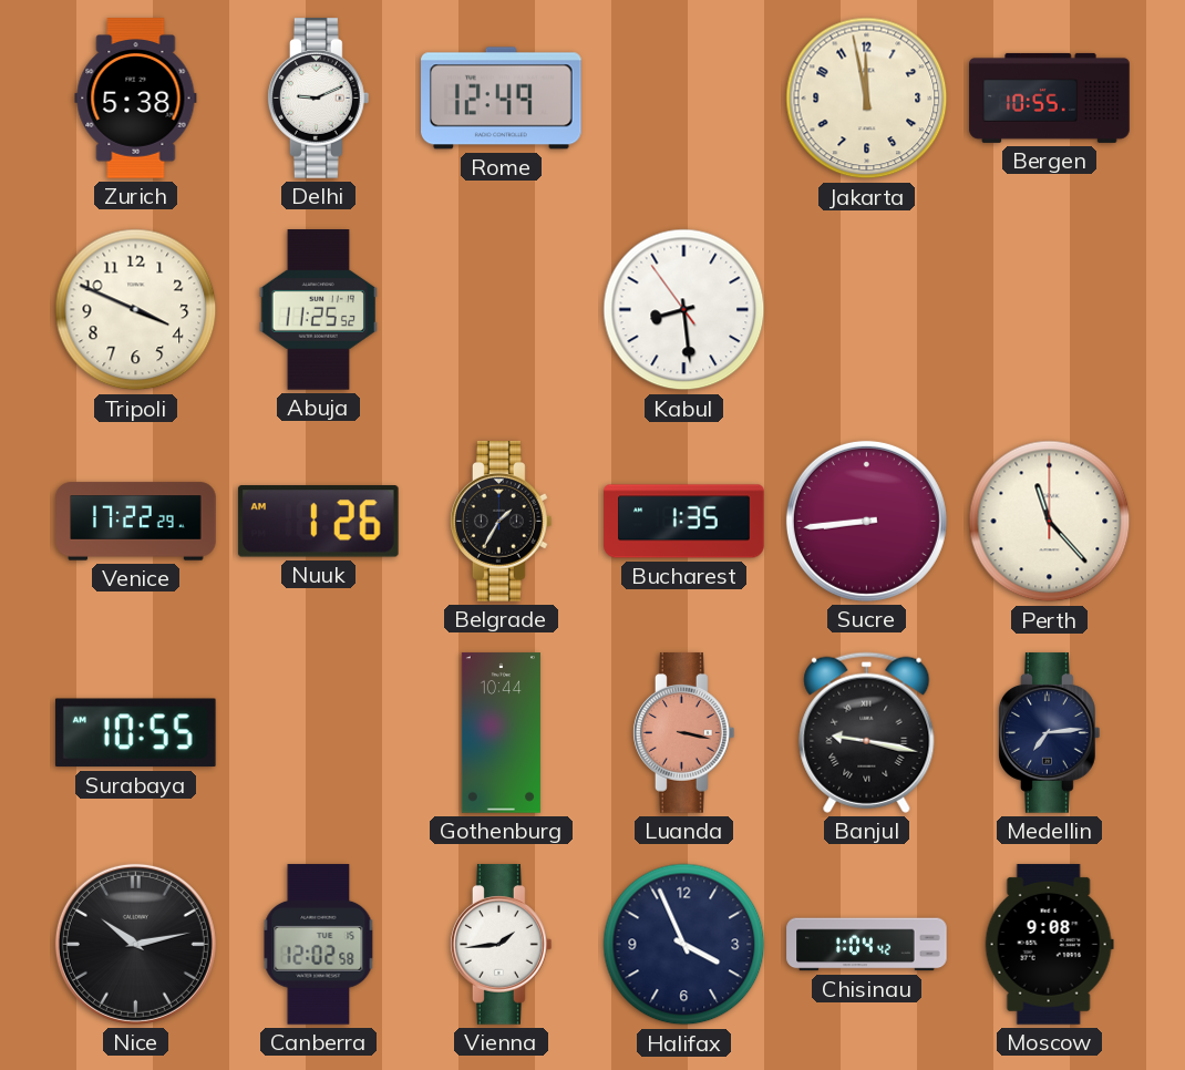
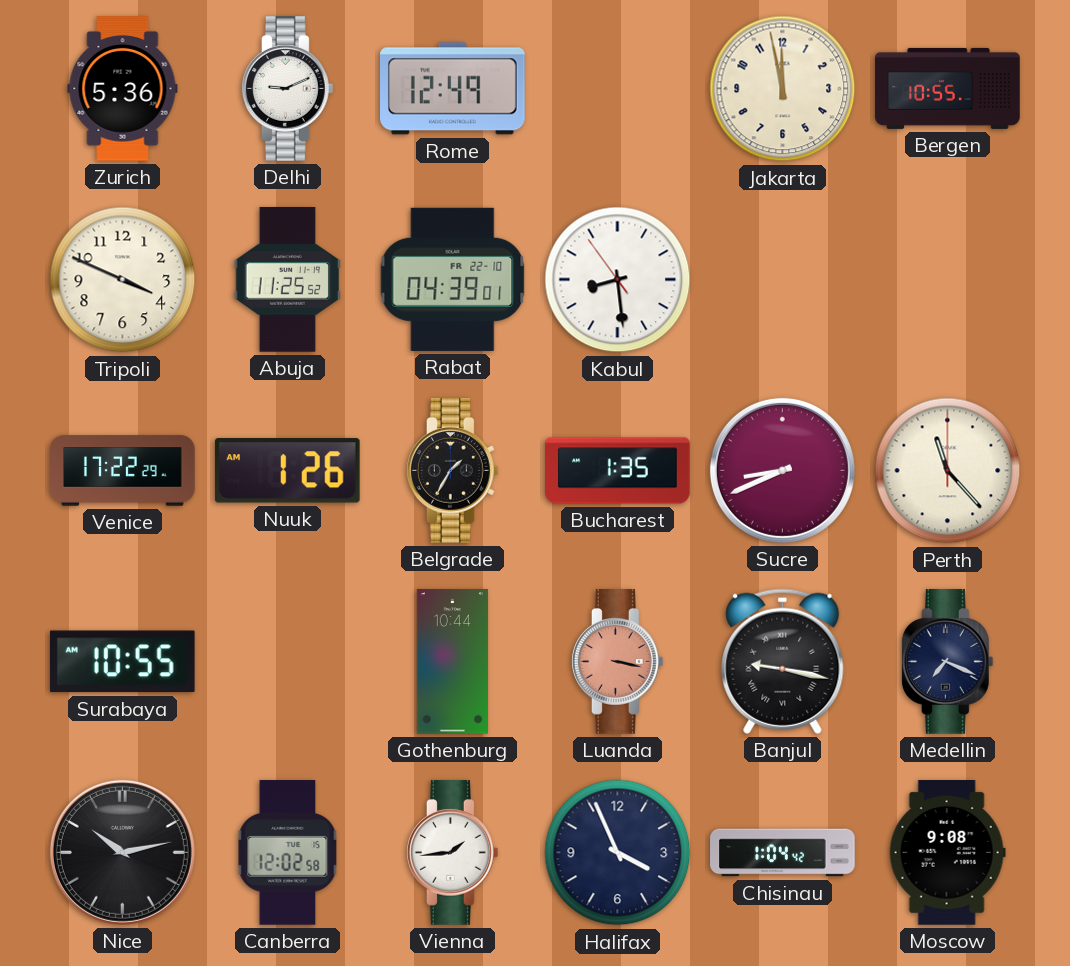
Zurich: 5:38 -> 5:36
Rabat: none -> 04:39
Sucre: 8:44 -> 8:41
Medellin: 7:14 -> 7:19
